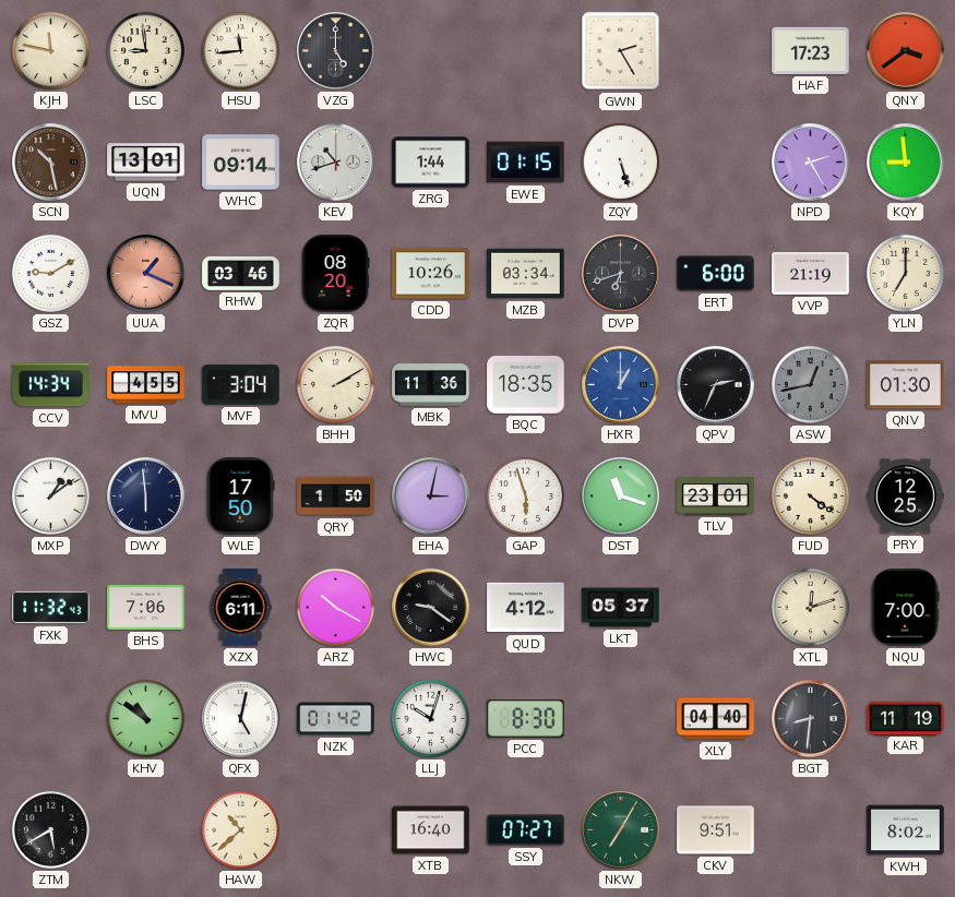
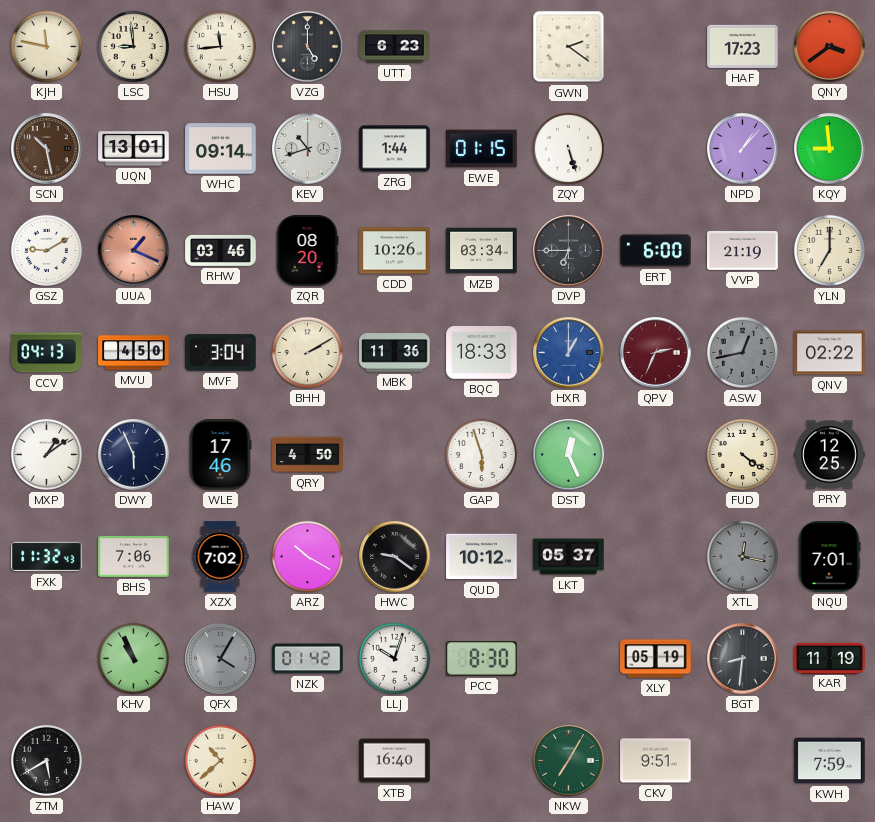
UTT: none -> 6:23
GWN: 2:25 -> 2:21
NPD: 2:25 -> 1:07
DVP: 6:42 -> 6:45
CCV: 14:34 -> 04:13
MVU: 4:55 -> 4:50
BQC: 18:35 -> 18:33
QPV dial: black -> burgundy
QNV: 01:30 -> 02:22
DWY: 5:59 -> 5:56
WLE: 17:50 -> 17:46
QRY: 1:50 -> 4:50
EHA: 3:02 -> none
DST: 11:18 -> 12:26
TLV: 23:01 -> none
XZX: 6:11 -> 7:02
QUD: 4:12 -> 10:12
XTL: 12:12 -> 12:17
XTL dial: cream -> grey
NQU: 7:00 -> 7:01
KHV: 10:51 -> 10:56
QFX: 5:02 -> 4:05
QFX dial: white -> grey
XLY: 04:40 -> 05:19
SSY: 07:27 -> none
KWH: 8:02 -> 7:59
